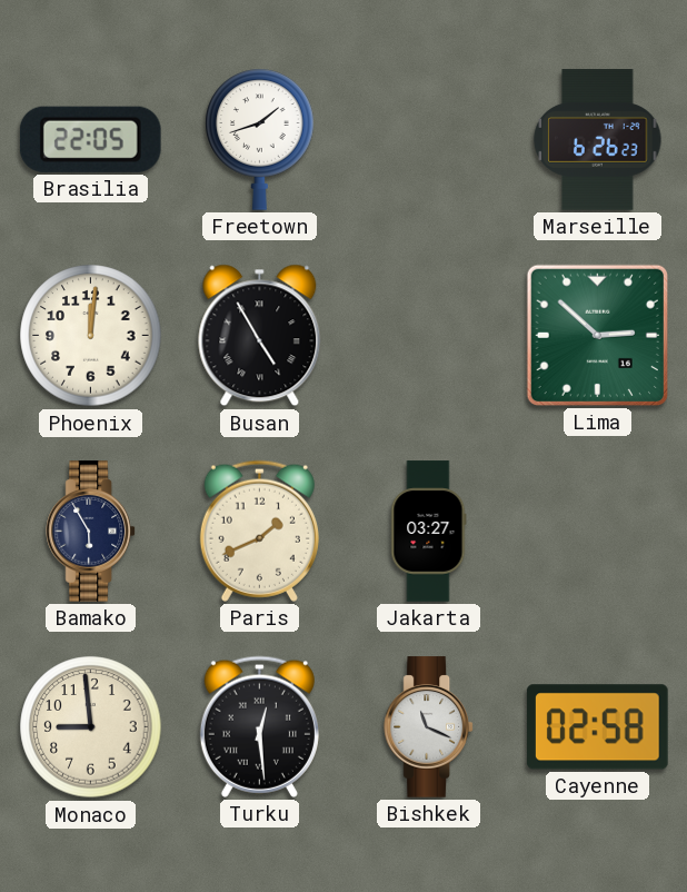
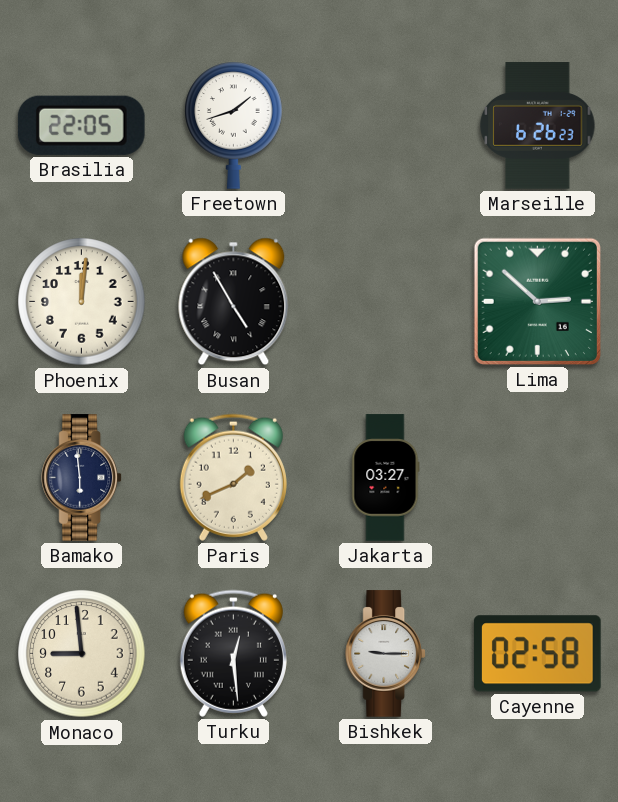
Bamako: 5:55 -> 5:59
Bishkek: 11:19 -> 9:15
